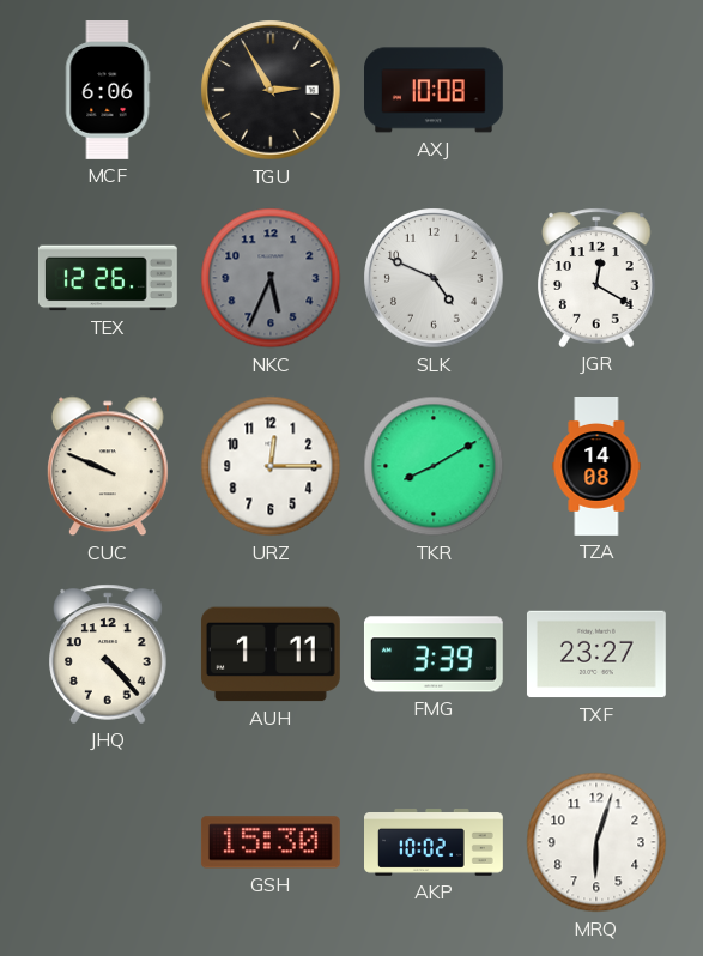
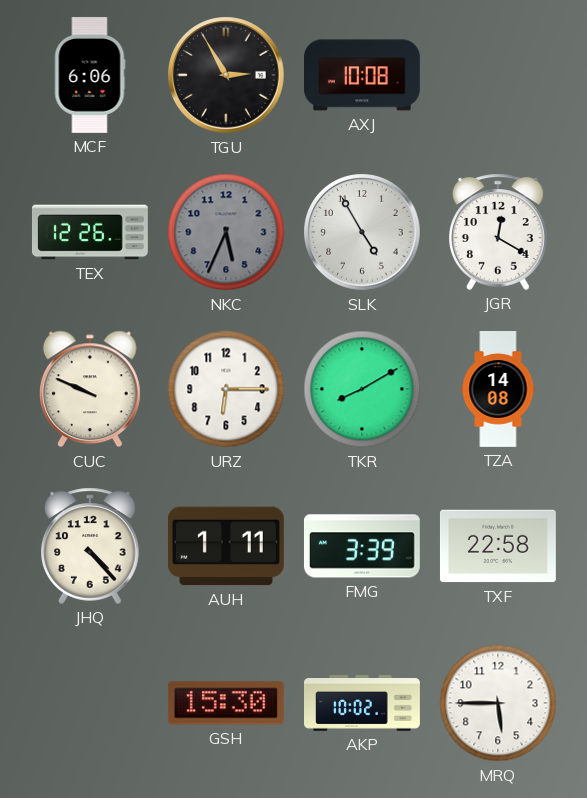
SLK: 4:49 -> 4:55
URZ: 12:15 -> 6:15
TXF: 23:27 -> 22:58
MRQ: 6:03 -> 5:45
